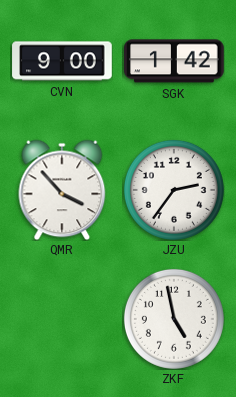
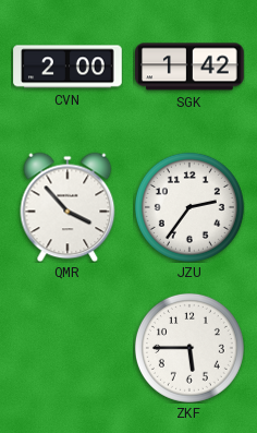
CVN: 9:00 -> 2:00
ZKF: 4:58 -> 5:45
